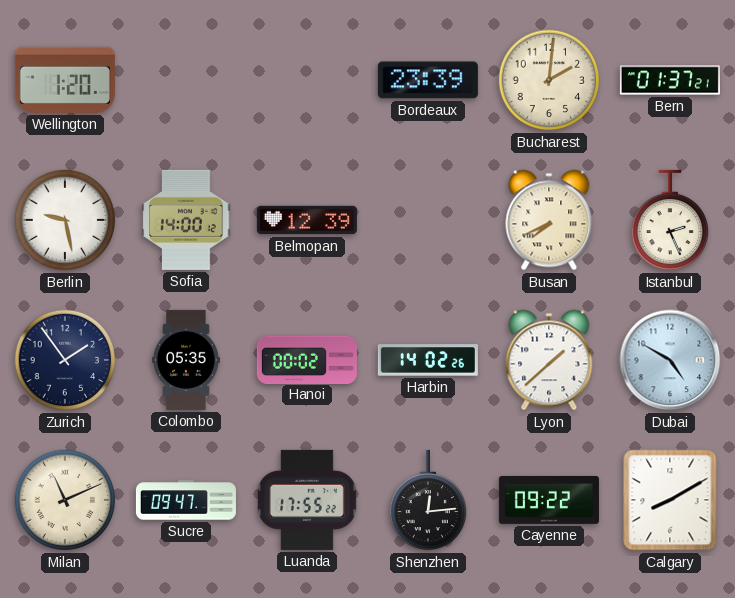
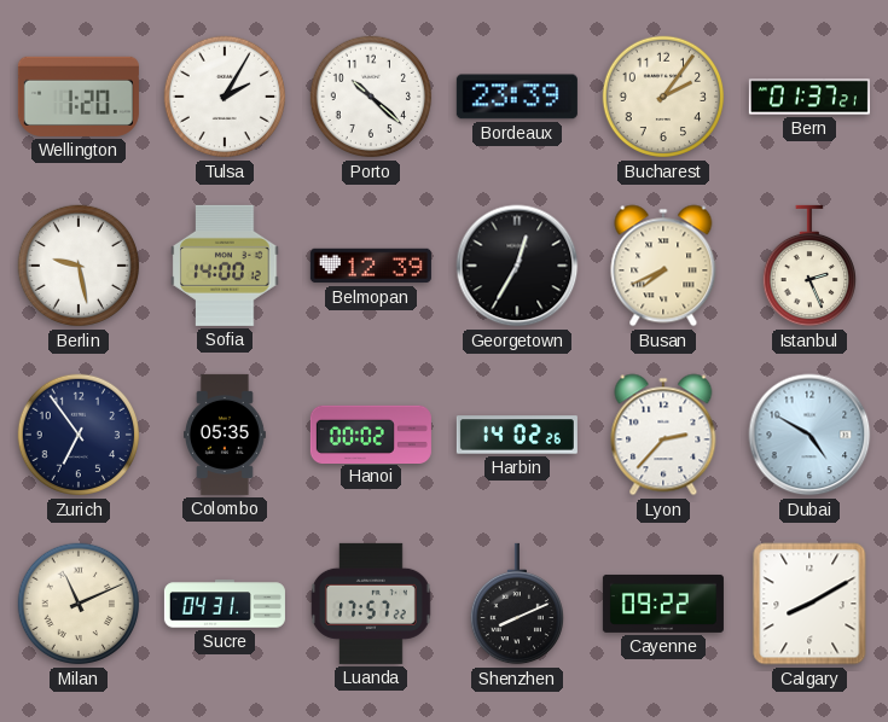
Tulsa: none -> 2:05
Porto: none -> 10:22
Bucharest: 2:01 -> 2:06
Georgetown: none -> 12:35
Zurich: 1:54 -> 6:54
Lyon: 1:38 -> 2:37
Sucre: 09:47 -> 04:31
Luanda: 17:55 -> 17:57
Shenzhen: 12:14 -> 8:11
